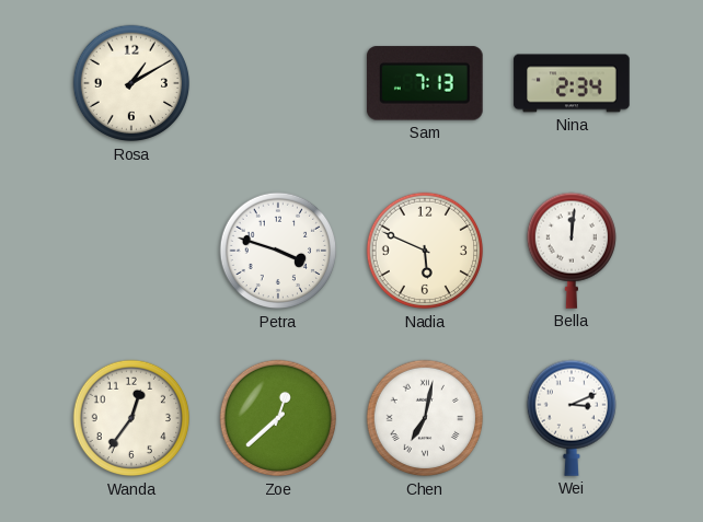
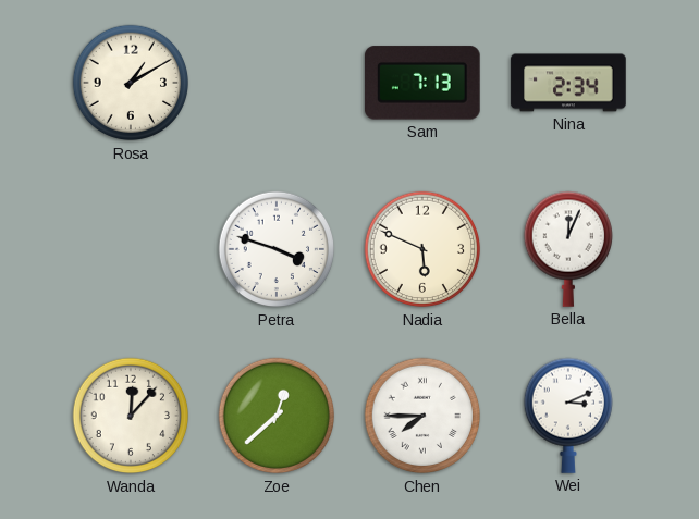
Bella: 12:01 -> 12:04
Wanda: 12:36 -> 12:07
Chen: 7:02 -> 7:45
